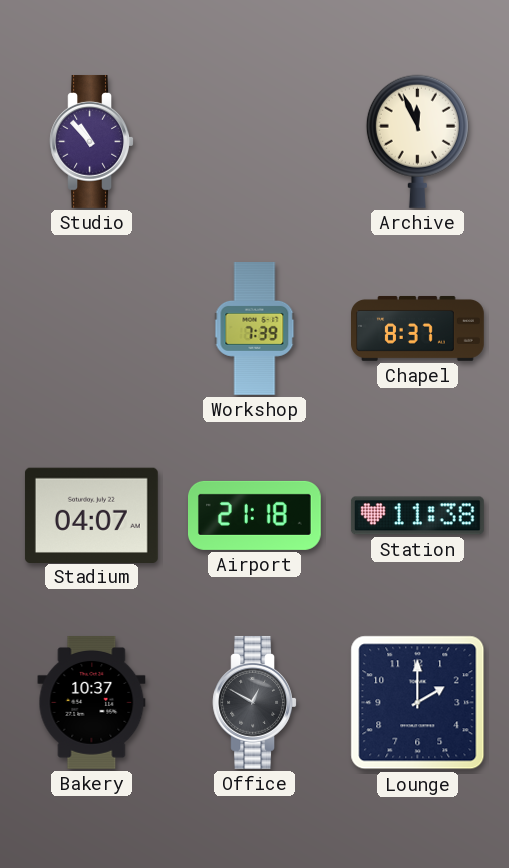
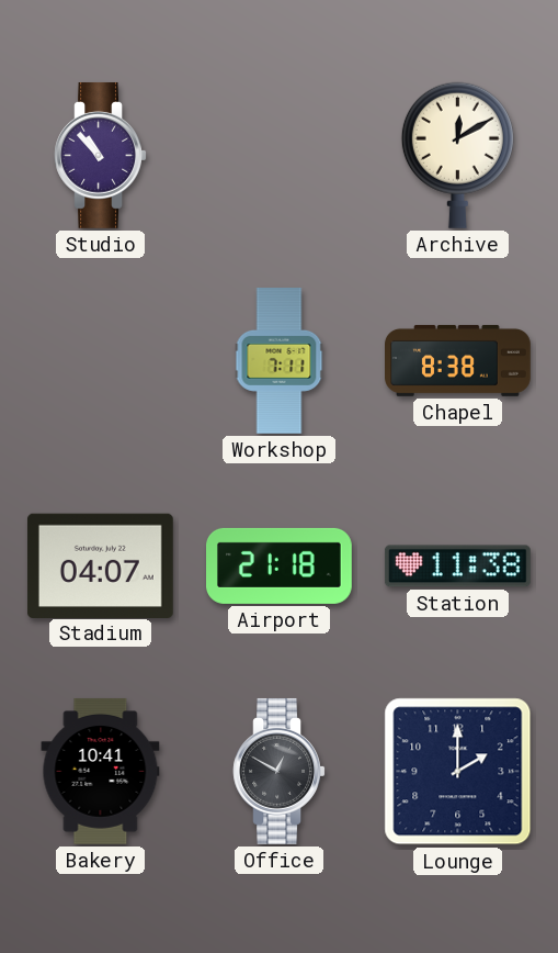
Archive: 11:56 -> 12:10
Workshop: 7:39 -> 7:11
Chapel: 8:37 -> 8:38
Bakery: 10:37 -> 10:41
